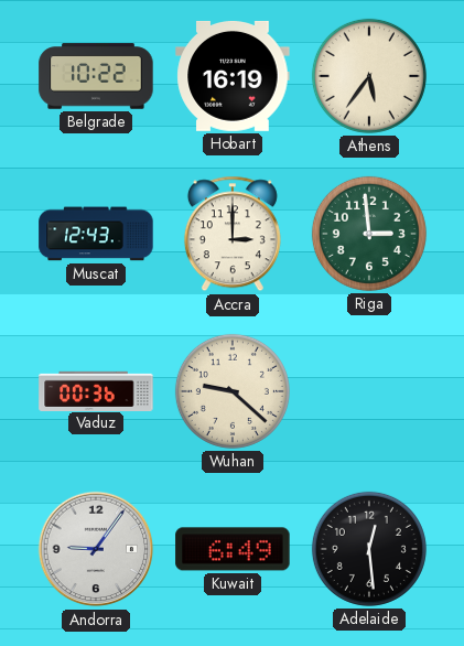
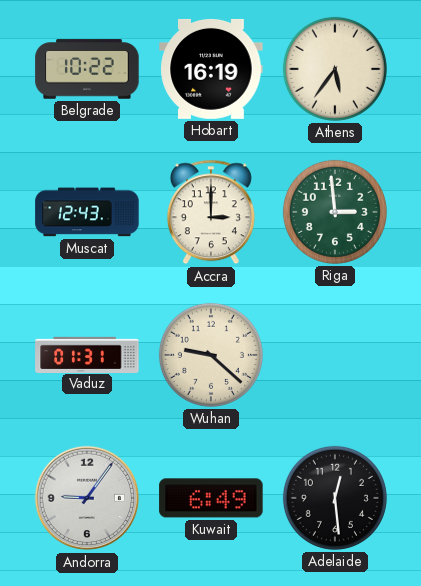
Vaduz: 00:36 -> 01:31
